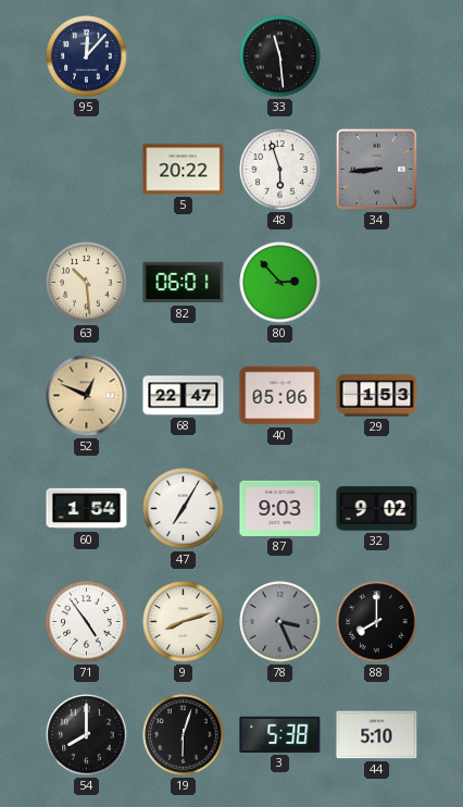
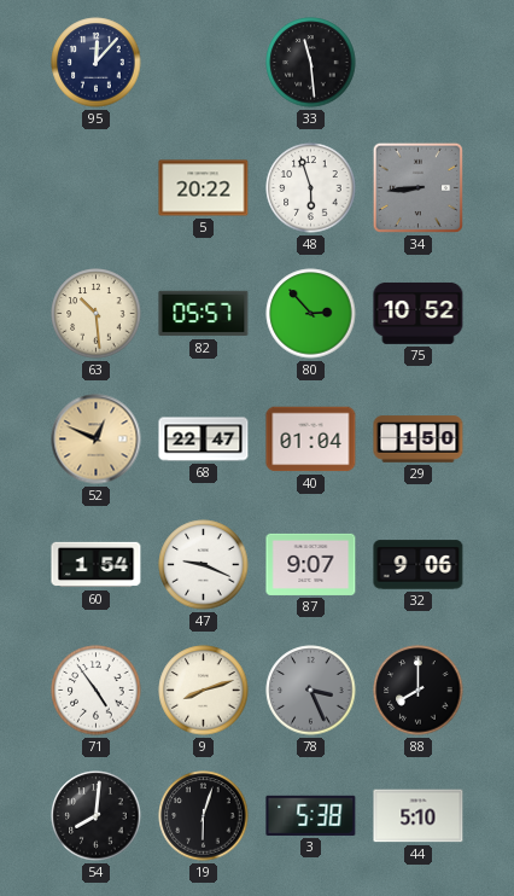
82: 06:01 -> 05:57
75: none -> 10:52
40: 05:06 -> 01:04
29: 1:53 -> 1:50
47: 7:05 -> 9:19
87: 9:03 -> 9:07
32: 9:02 -> 9:06
54: 8:00 -> 8:01
